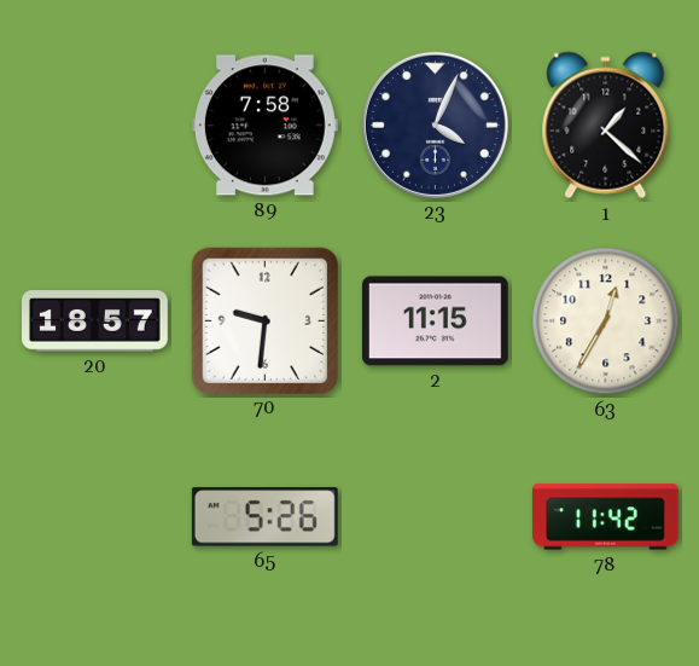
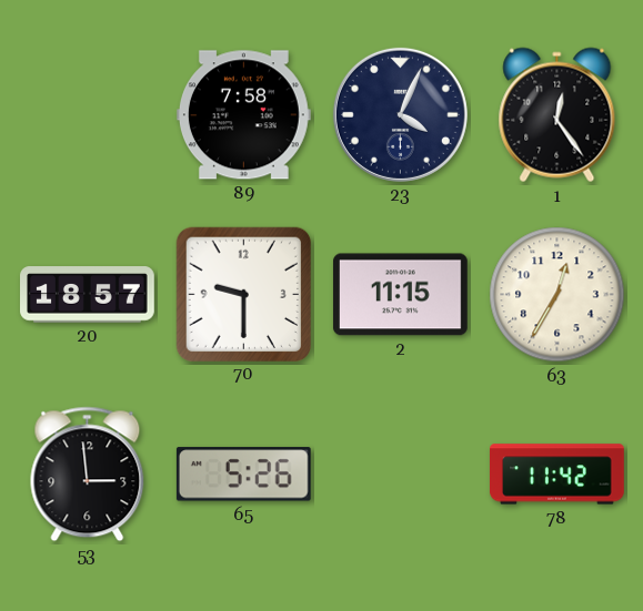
1: 1:22 -> 12:24
70: 9:31 -> 9:30
53: none -> 2:59
